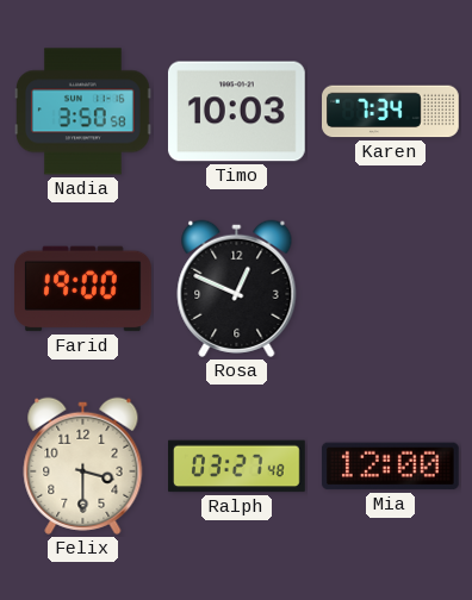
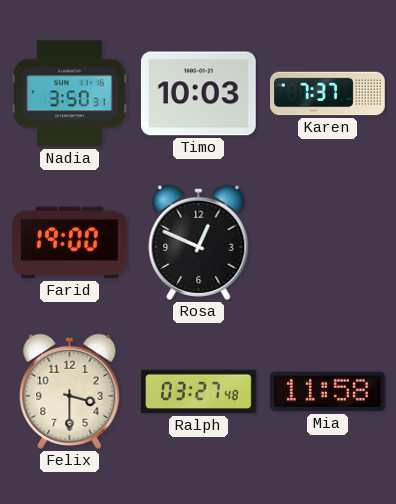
Nadia: 3:50:58 -> 3:50:31
Karen: 7:34 -> 7:37
Mia: 12:00 -> 11:58
